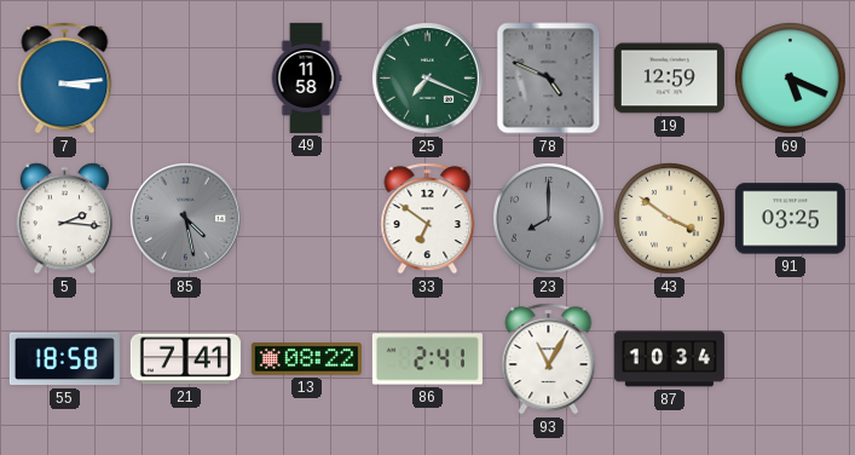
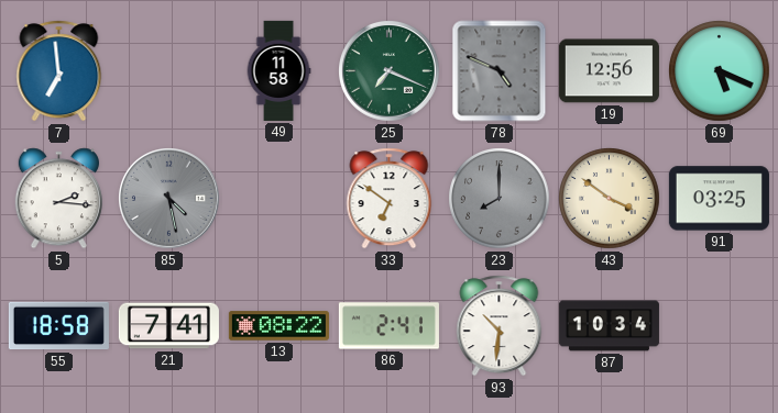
7: 3:14 -> 6:59
19: 12:59 -> 12:56
93: 11:05 -> 10:31
